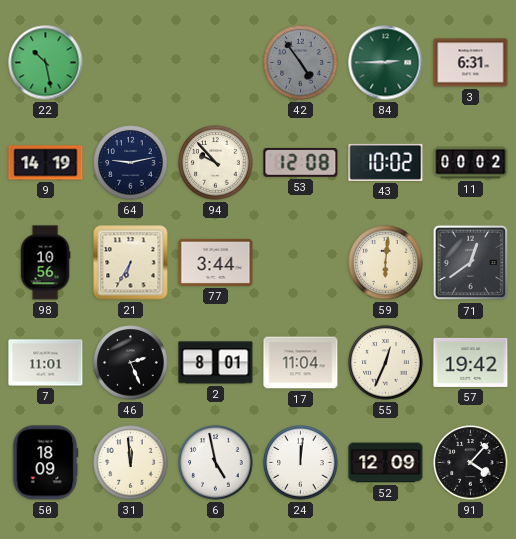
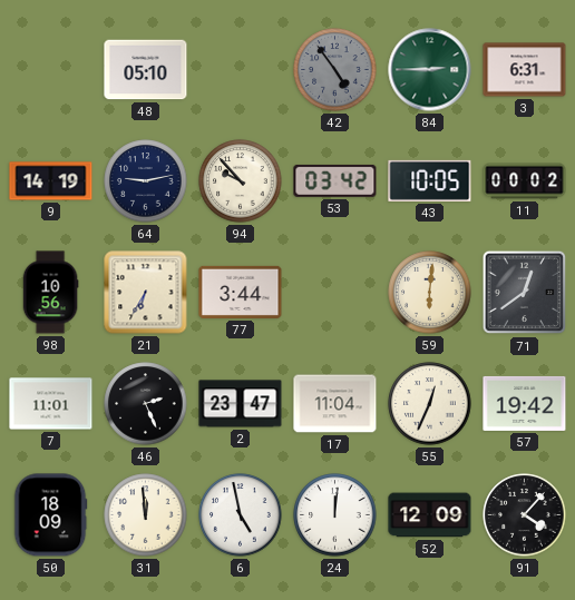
22: 10:28 -> none
48: none -> 05:10
53: 12:08 -> 03:42
43: 10:02 -> 10:05
2: 8:01 -> 23:47
